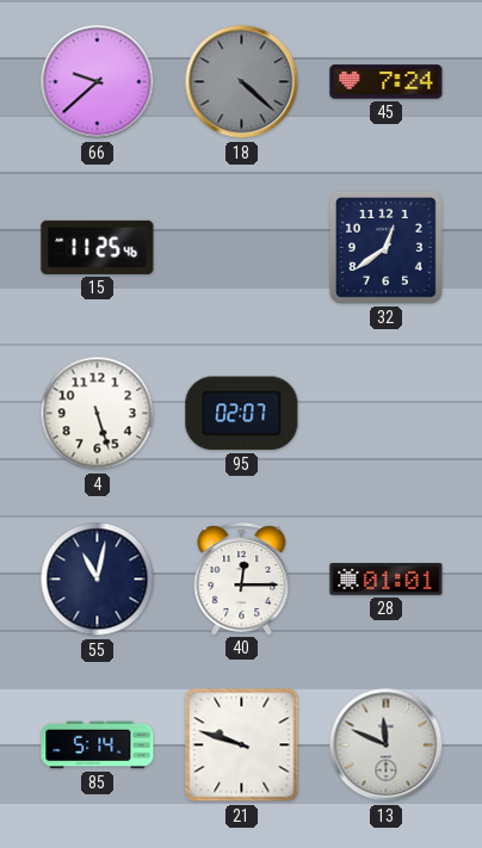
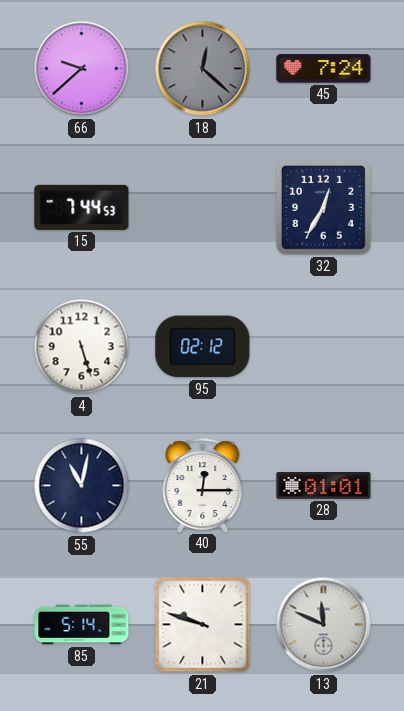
18: 4:22 -> 12:22
15: 11:25 -> 7:44
32: 12:39 -> 12:35
95: 02:07 -> 02:12
